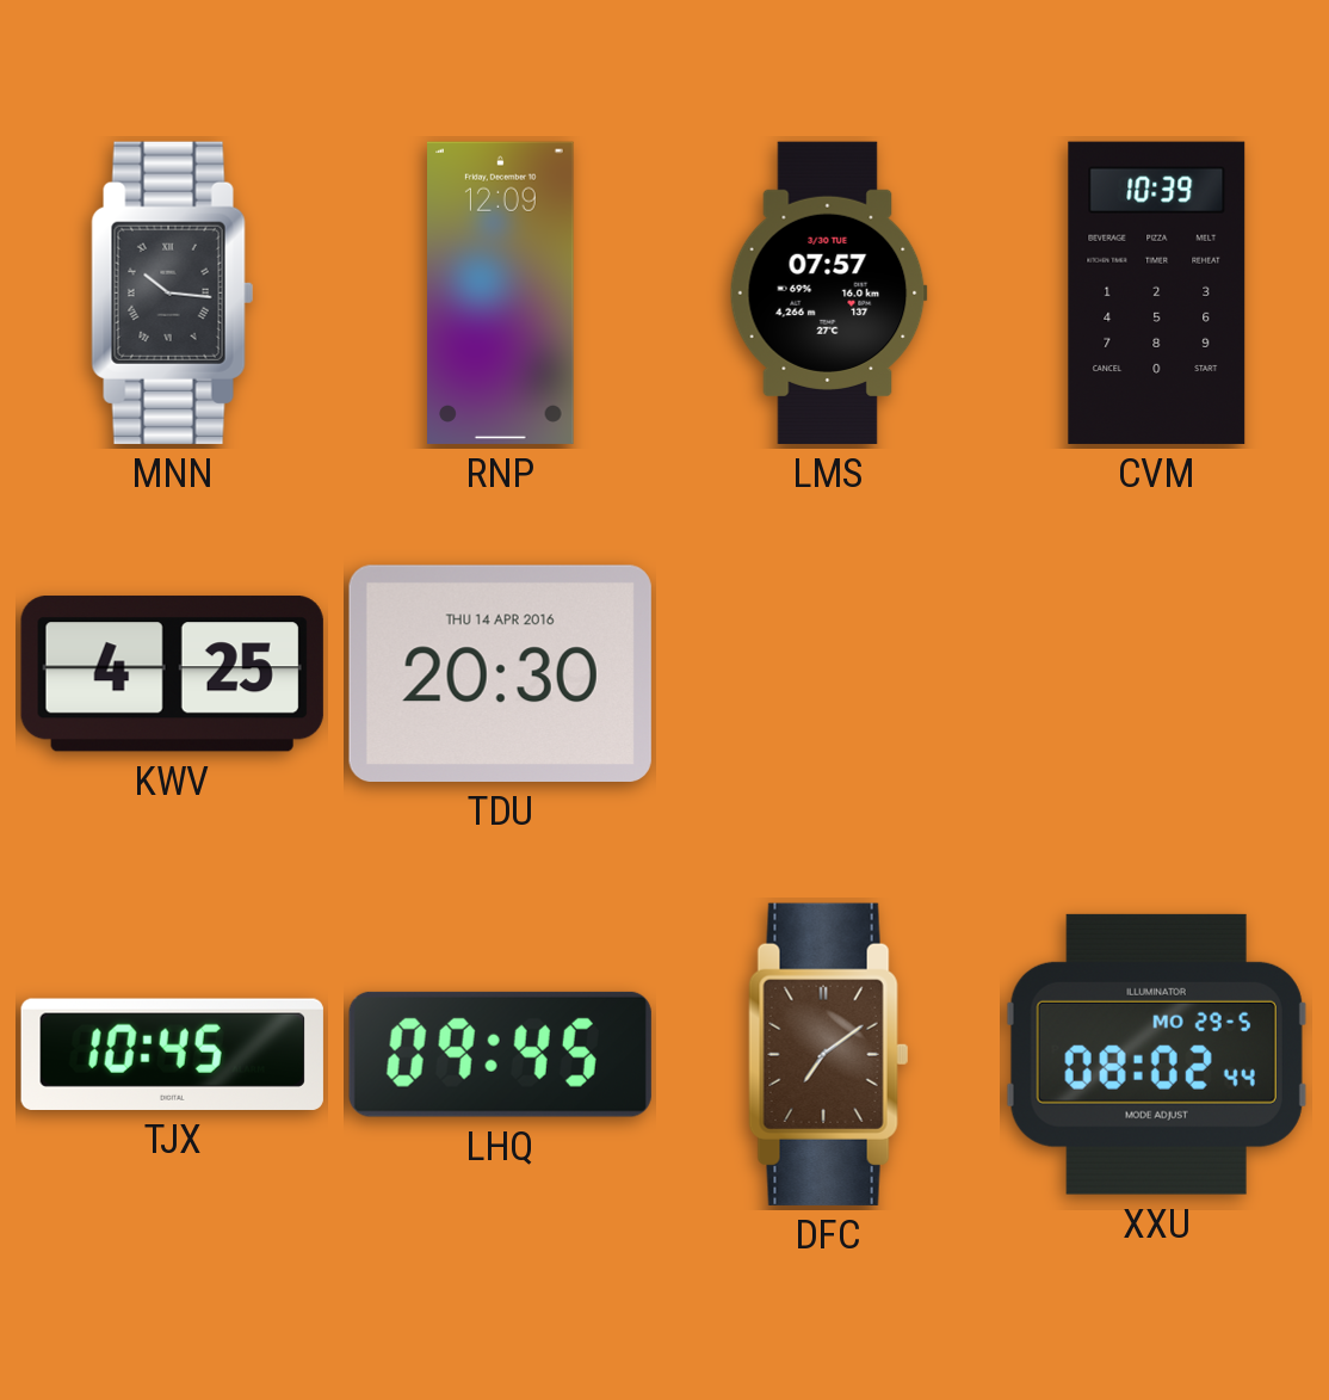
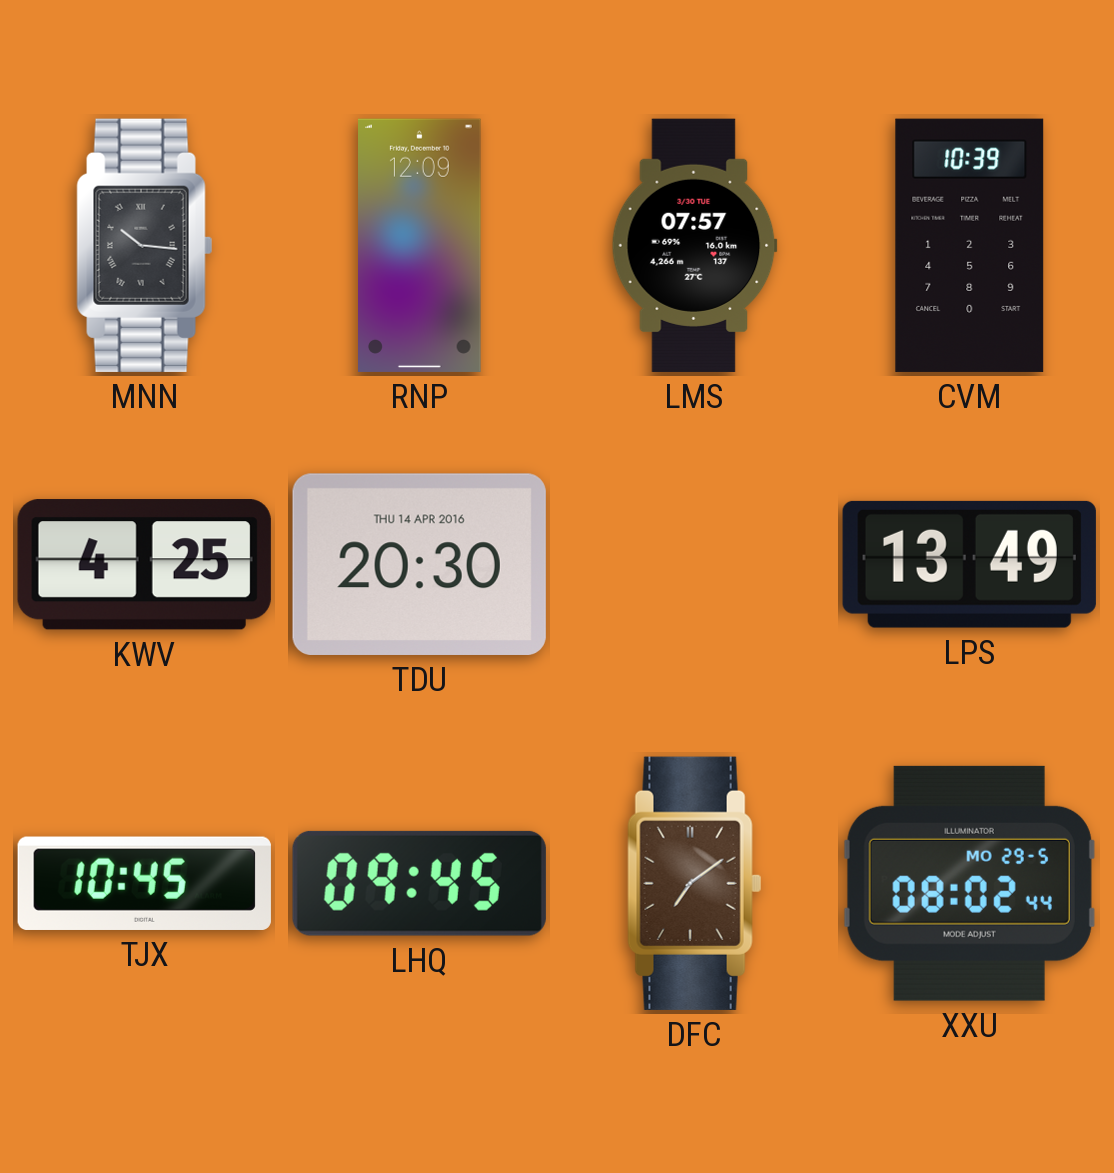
LPS: none -> 13:49
